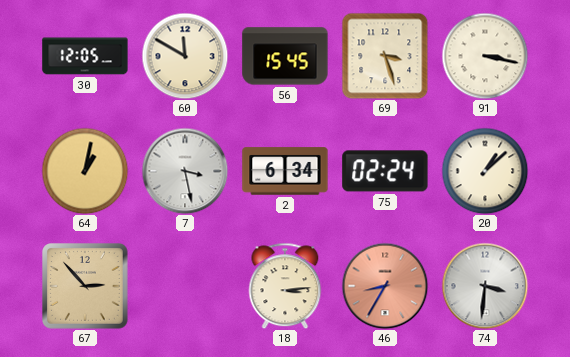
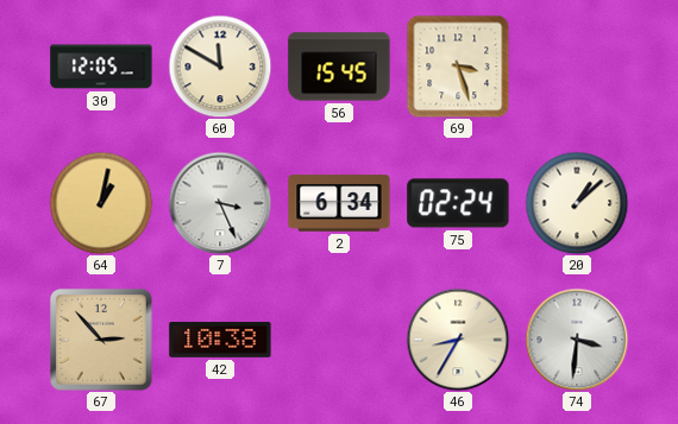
91: 3:17 -> none
7: 3:28 -> 3:26
42: none -> 10:38
18: 3:14 -> none
46 dial: salmon -> cream
